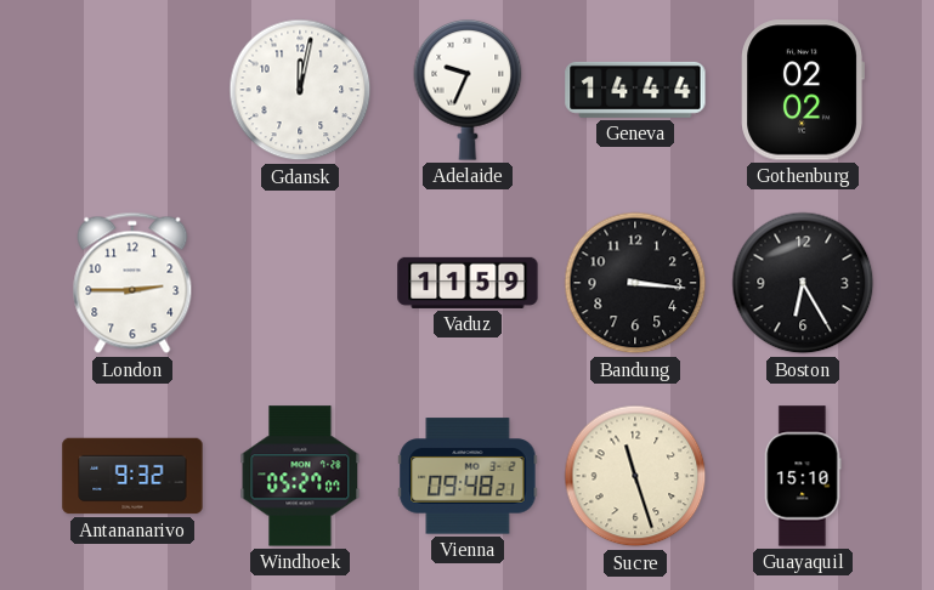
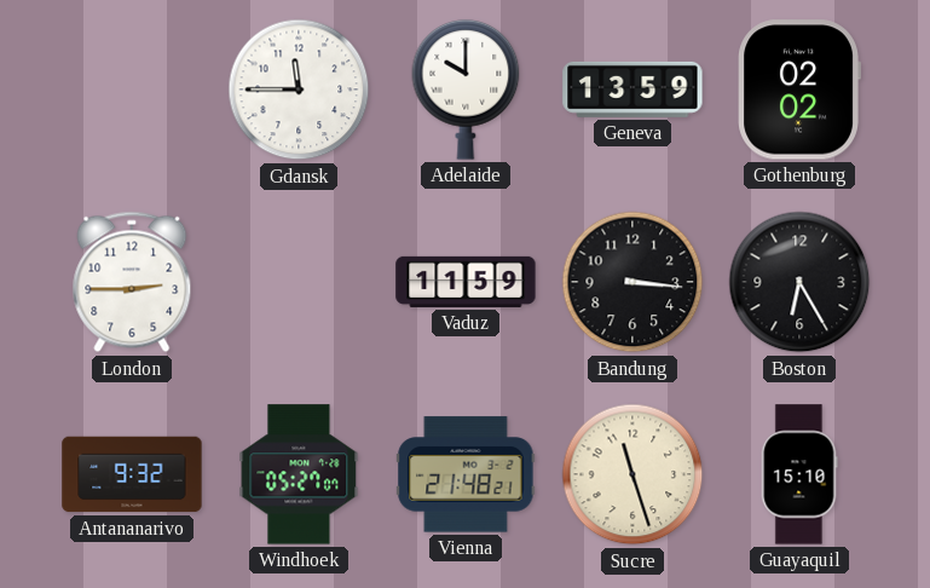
Gdansk: 12:02 -> 11:45
Adelaide: 9:34 -> 10:00
Geneva: 14:44 -> 13:59
Vienna: 09:48 -> 21:48
